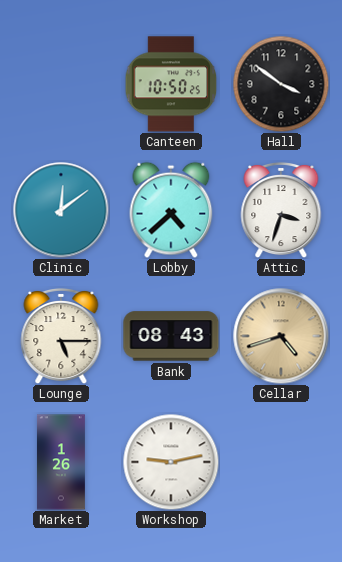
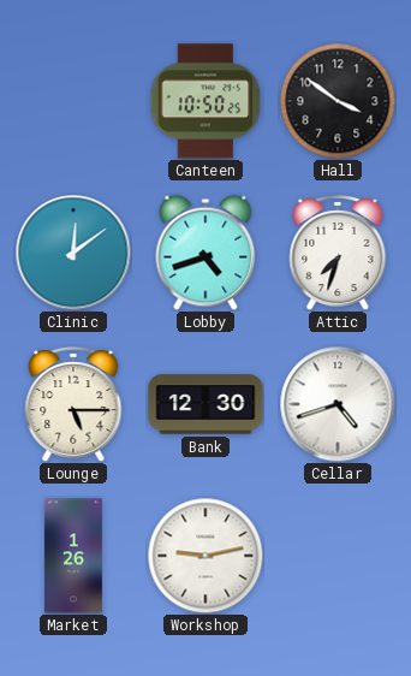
Lobby: 4:38 -> 4:42
Attic: 3:33 -> 7:33
Bank: 08:43 -> 12:30
Cellar dial: champagne -> white
